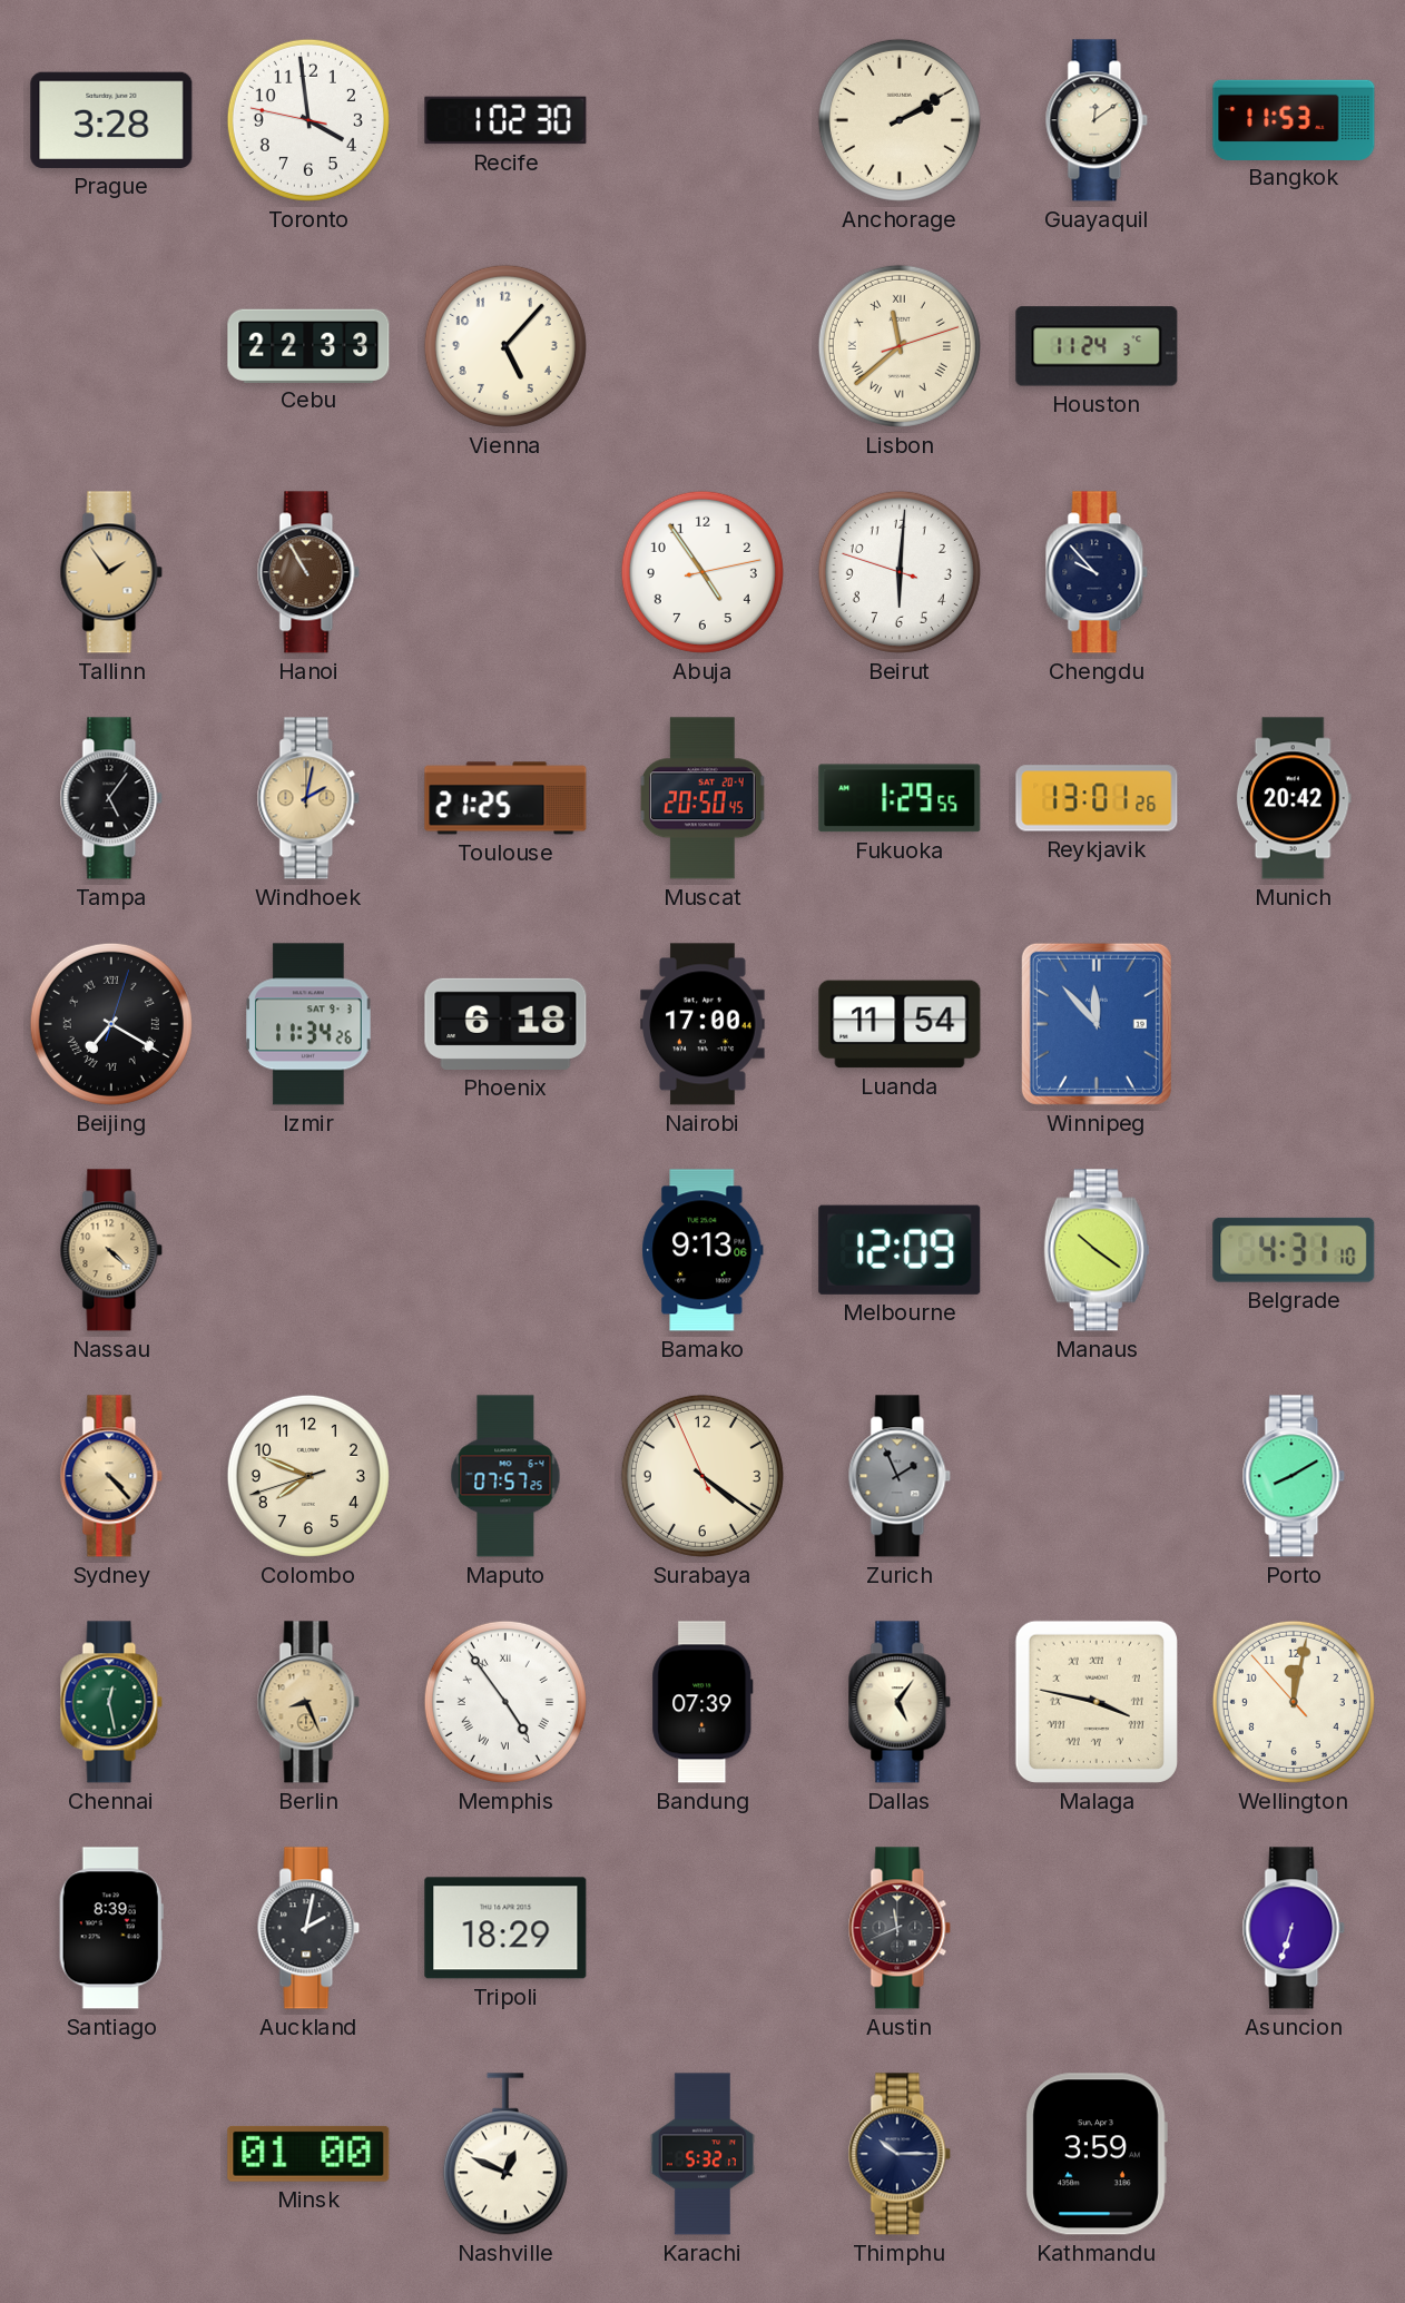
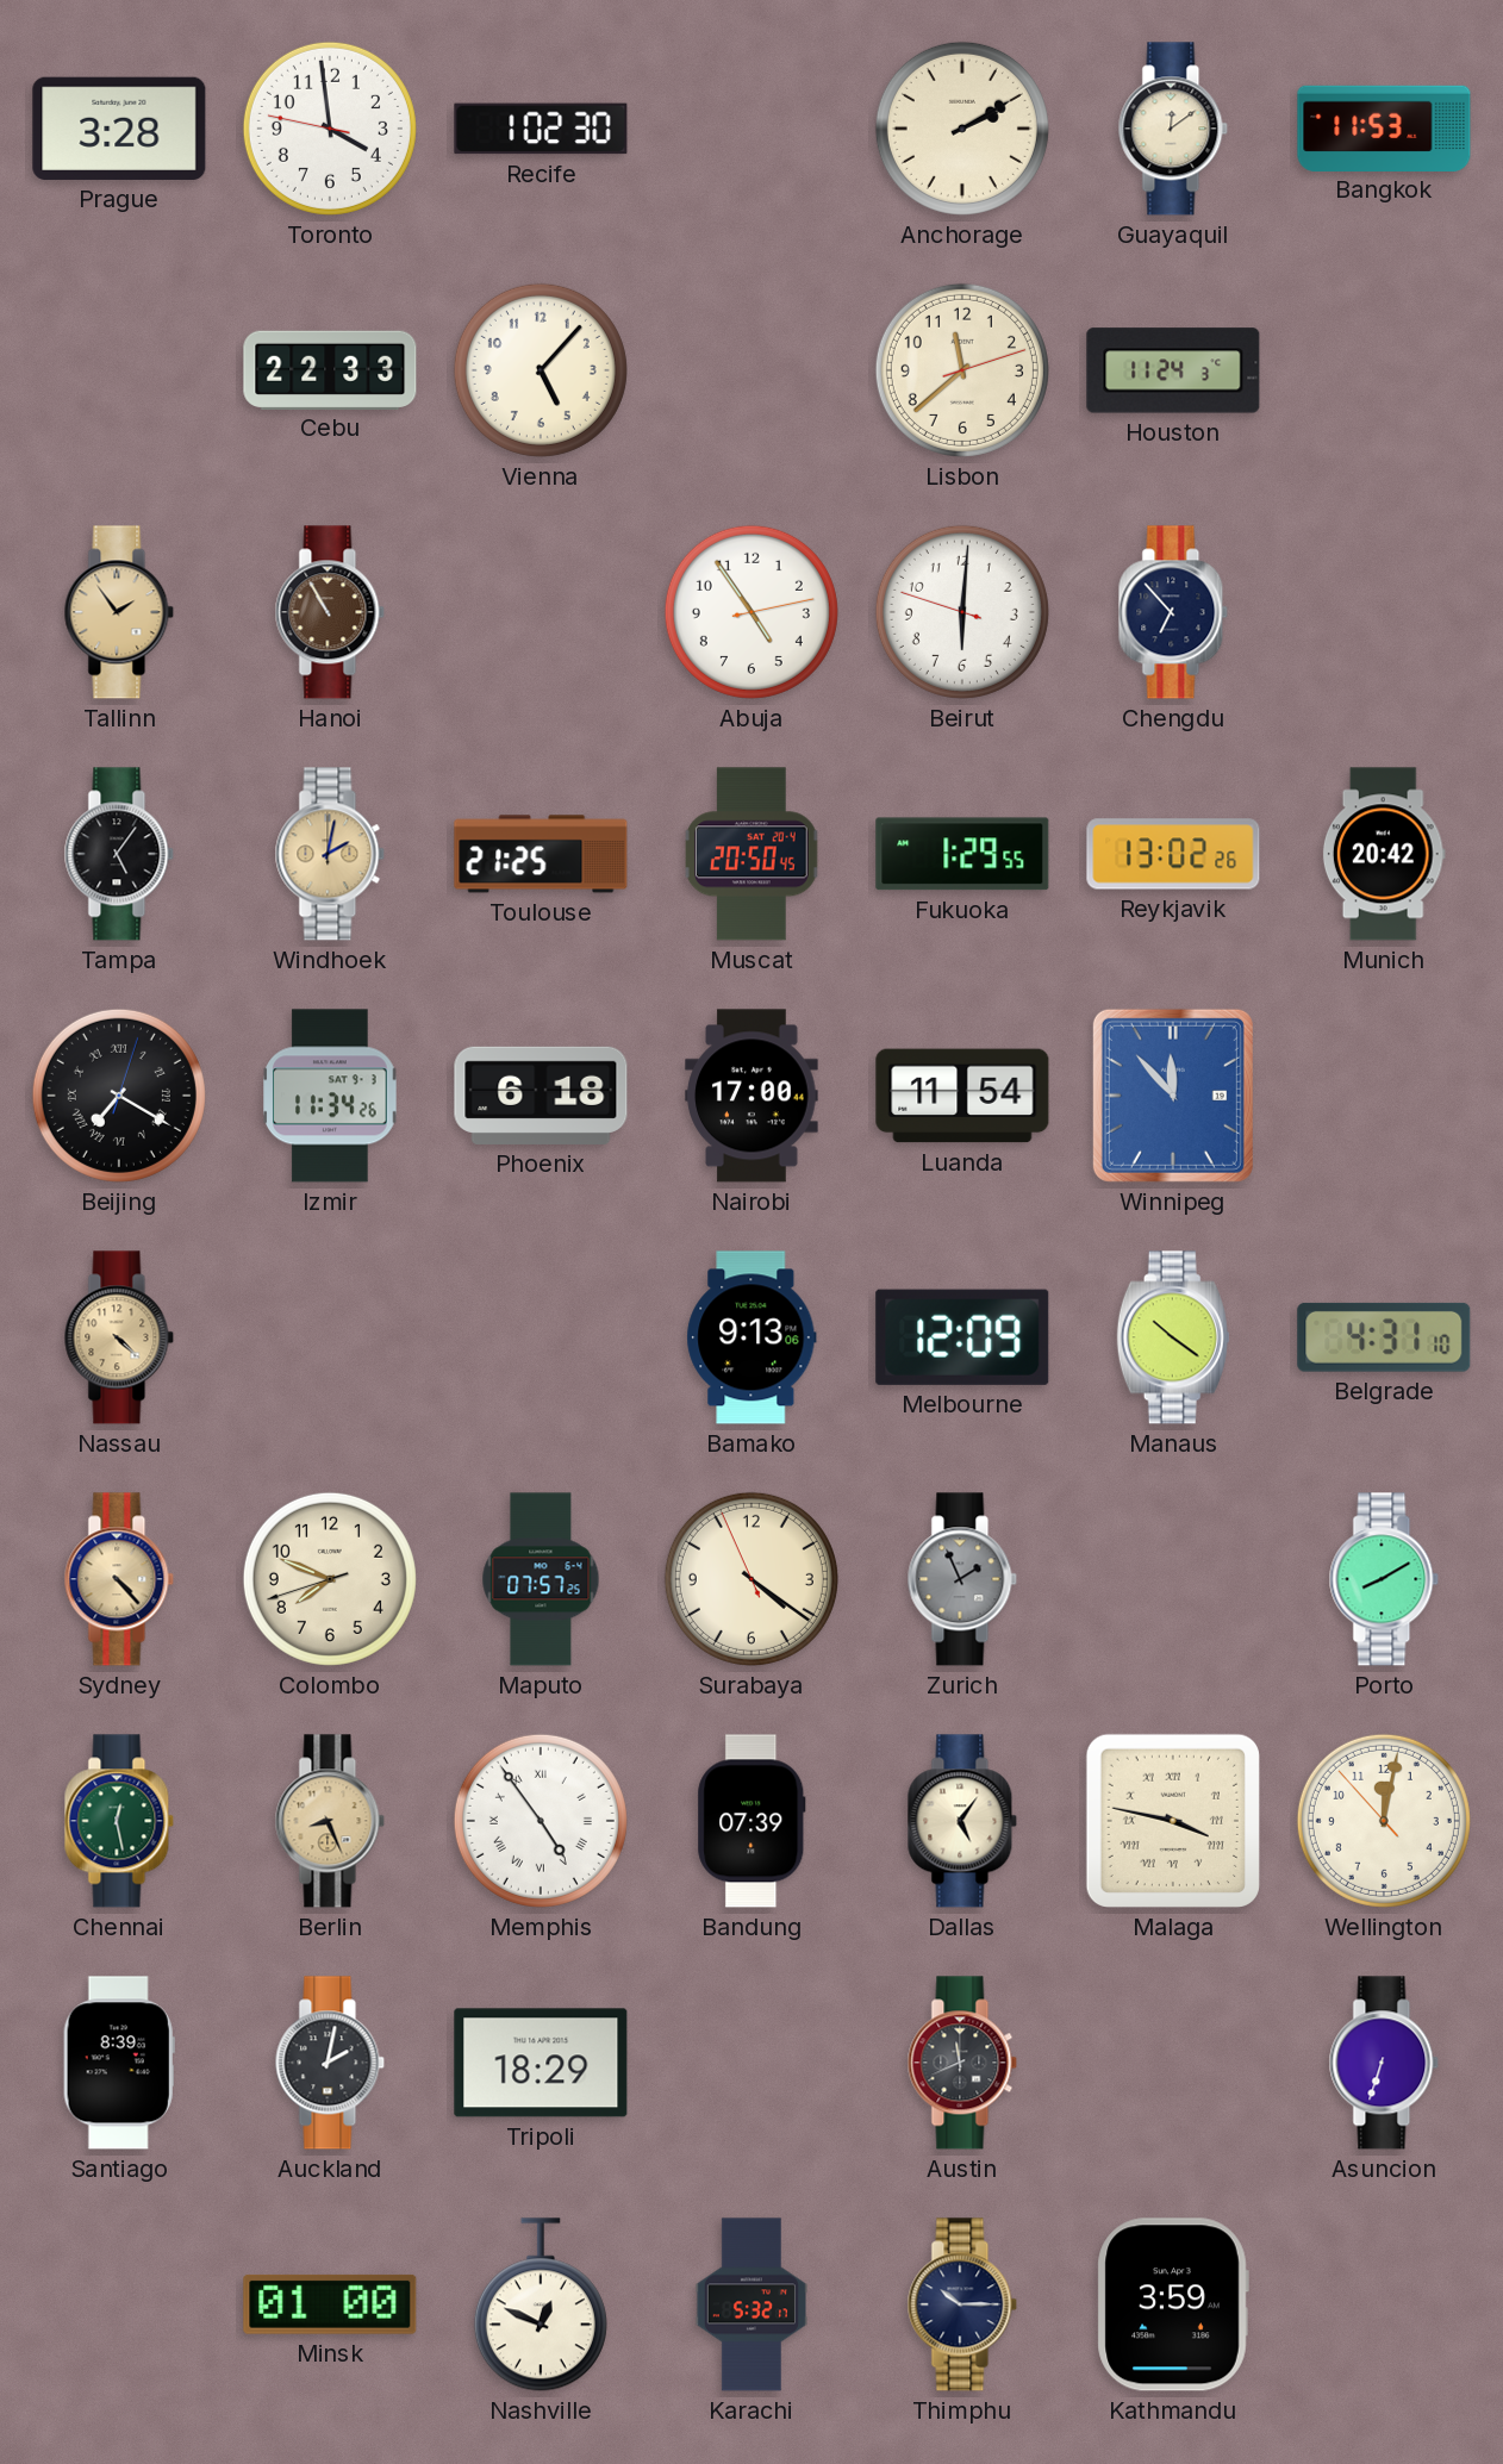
Lisbon numerals: Roman -> Arabic
Chengdu: 9:53 -> 6:53
Reykjavik: 13:01 -> 13:02
